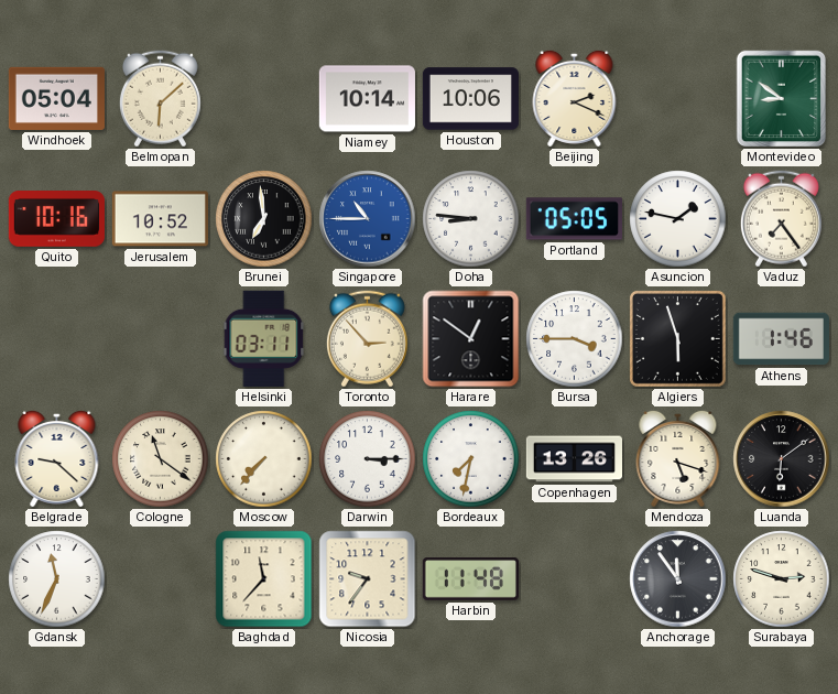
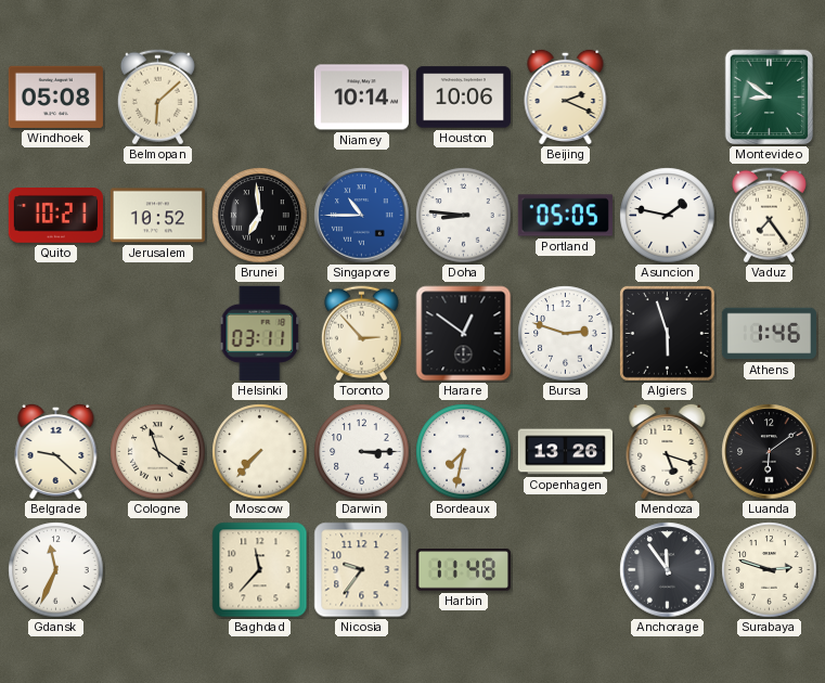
Windhoek: 05:04 -> 05:08
Quito: 10:16 -> 10:21
Bursa: 3:45 -> 2:48
